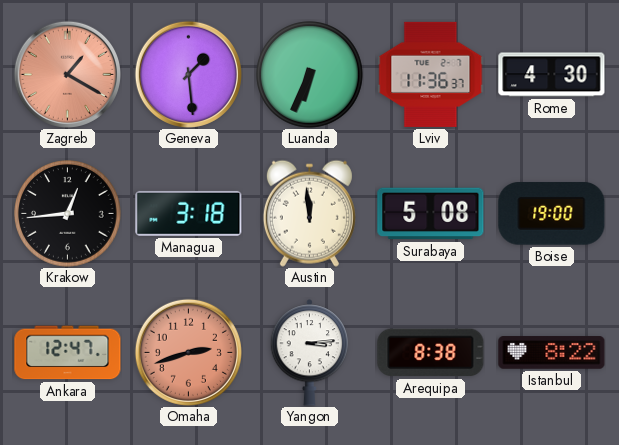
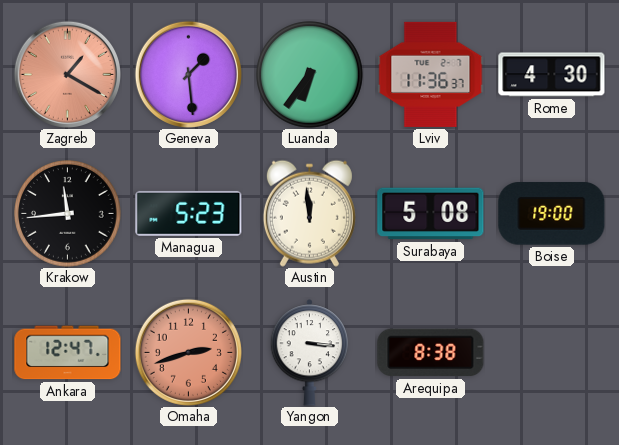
Luanda: 6:34 -> 6:36
Krakow: 12:44 -> 11:44
Managua: 3:18 -> 5:23
Yangon: 3:14 -> 3:16
Istanbul: 8:22 -> none
